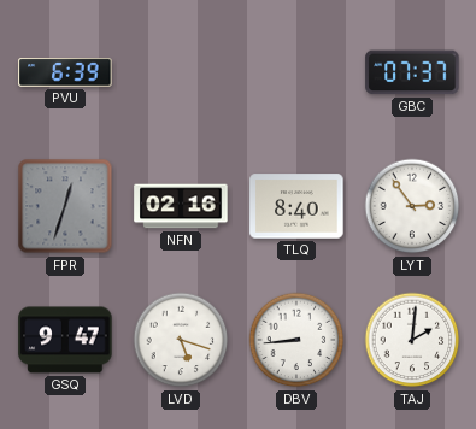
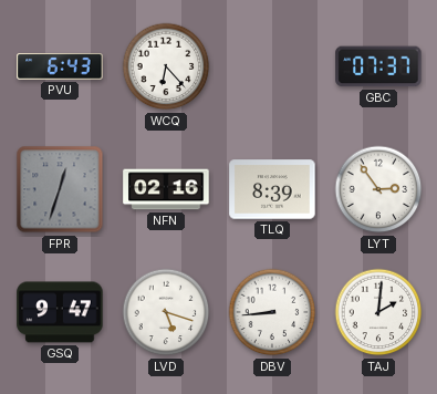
PVU: 6:39 -> 6:43
WCQ: none -> 6:23
TLQ: 8:40 -> 8:39
